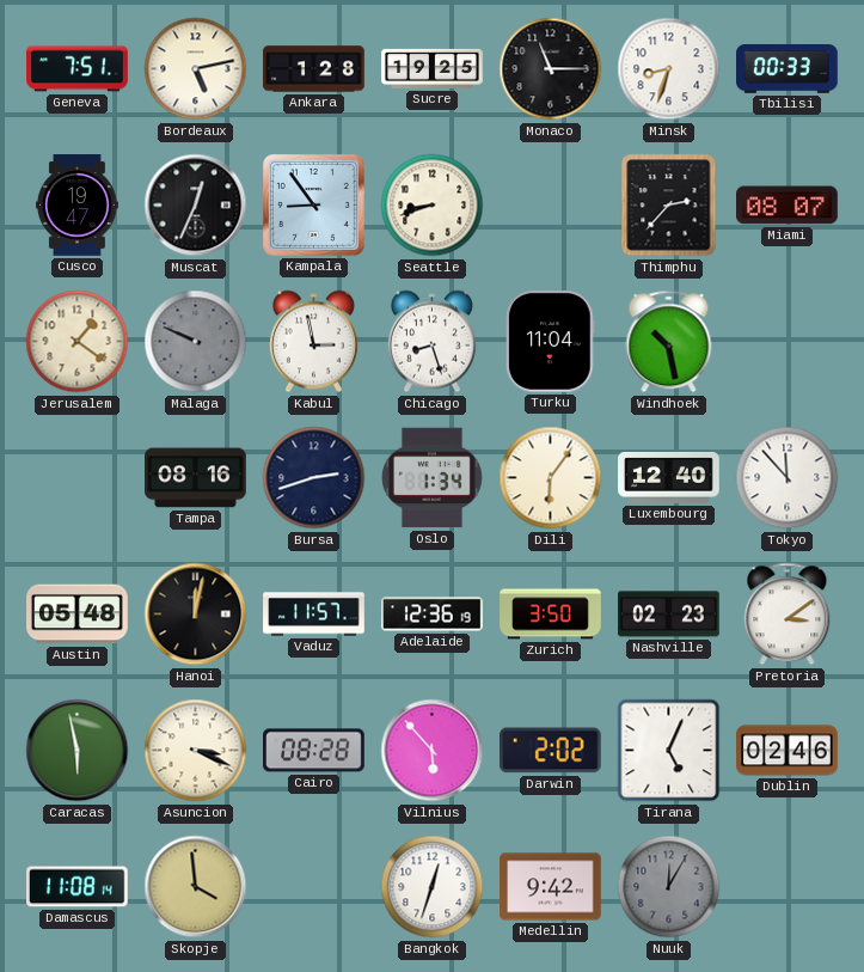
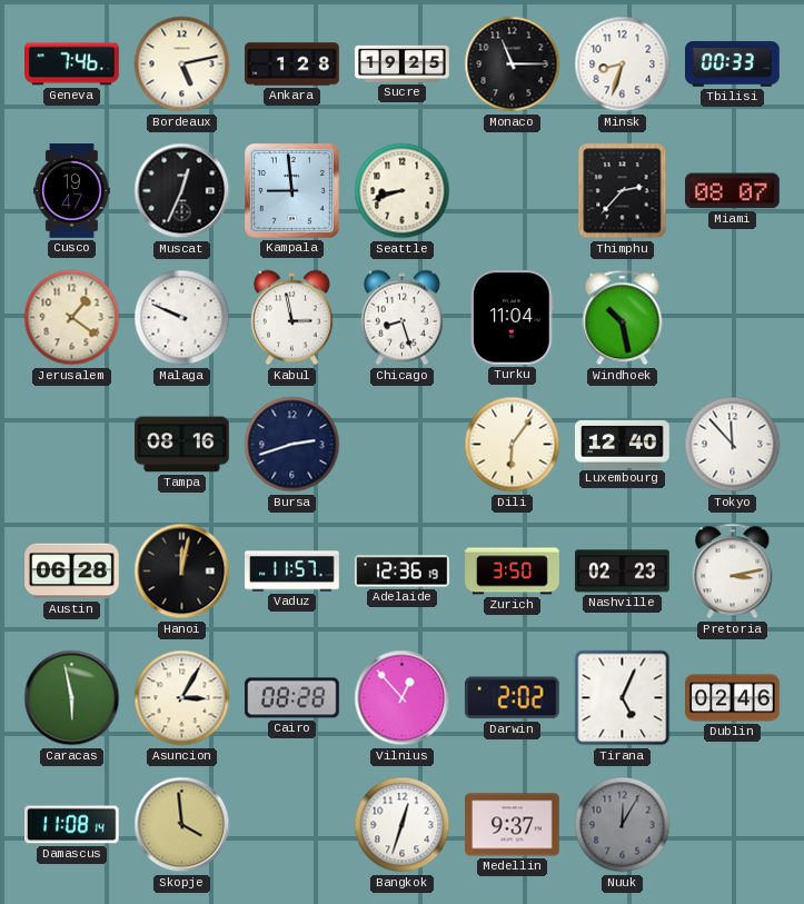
Geneva: 7:51 -> 7:46
Kampala: 8:54 -> 8:59
Malaga dial: grey -> white
Oslo: 1:34 -> none
Austin: 05:48 -> 06:28
Pretoria: 3:09 -> 3:13
Asuncion: 3:19 -> 3:05
Vilnius: 5:53 -> 12:53
Medellin: 9:42 -> 9:37
